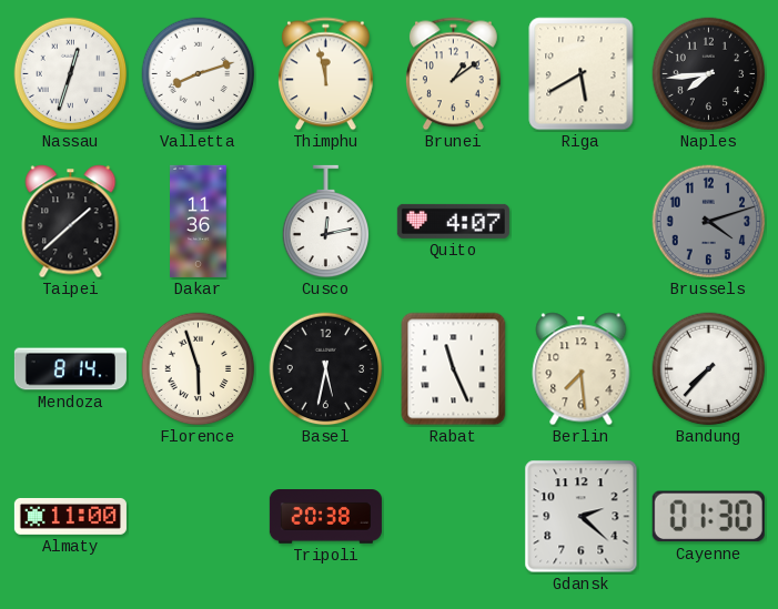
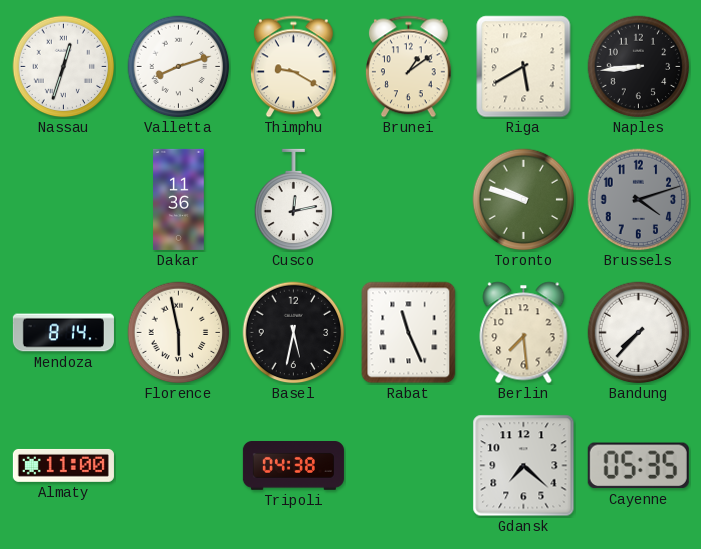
Thimphu: 11:58 -> 9:20
Naples: 7:44 -> 8:44
Taipei: 1:38 -> none
Quito: 4:07 -> none
Toronto: none -> 9:48
Florence: 5:57 -> 5:58
Tripoli: 20:38 -> 04:38
Gdansk: 2:22 -> 7:22
Cayenne: 01:30 -> 05:35
